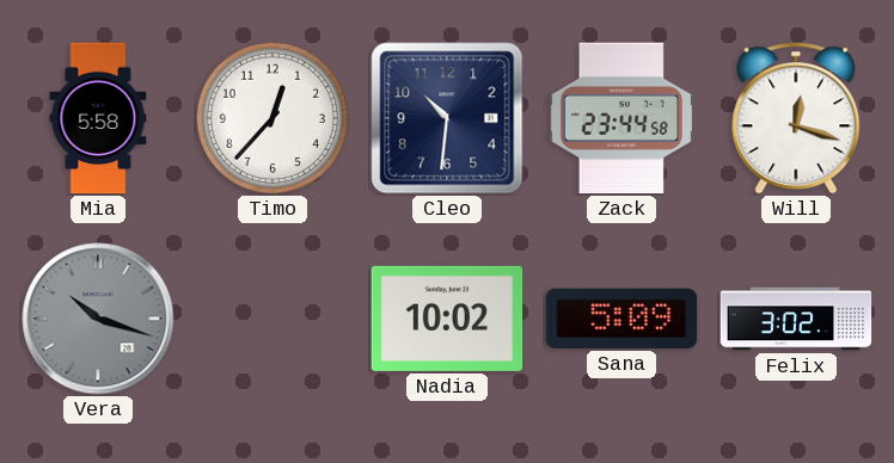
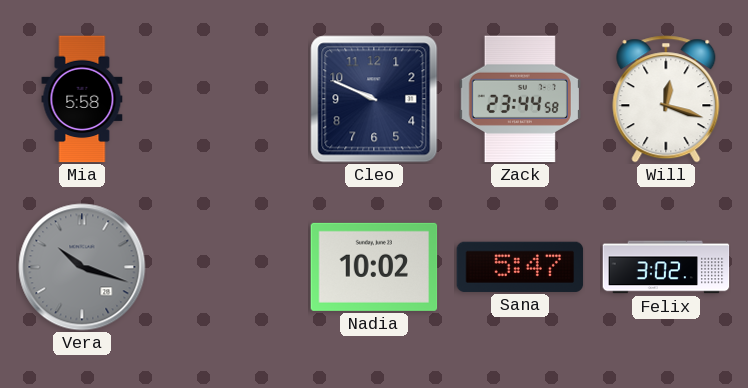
Timo: 12:37 -> none
Cleo: 10:31 -> 9:49
Sana: 5:09 -> 5:47
